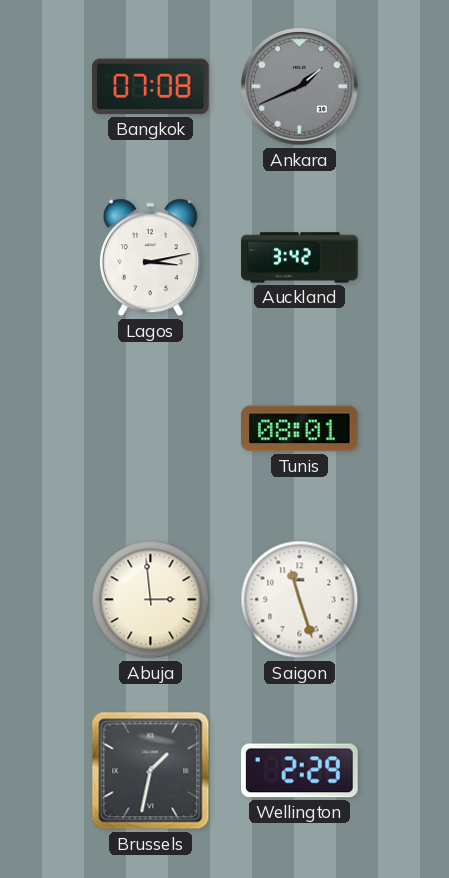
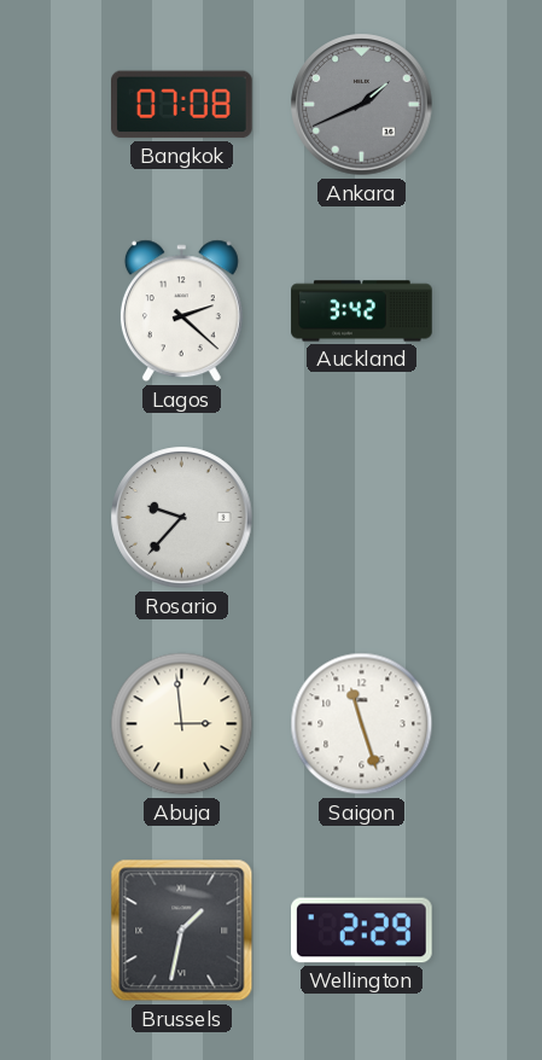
Lagos: 3:13 -> 2:22
Rosario: none -> 9:37
Tunis: 08:01 -> none
